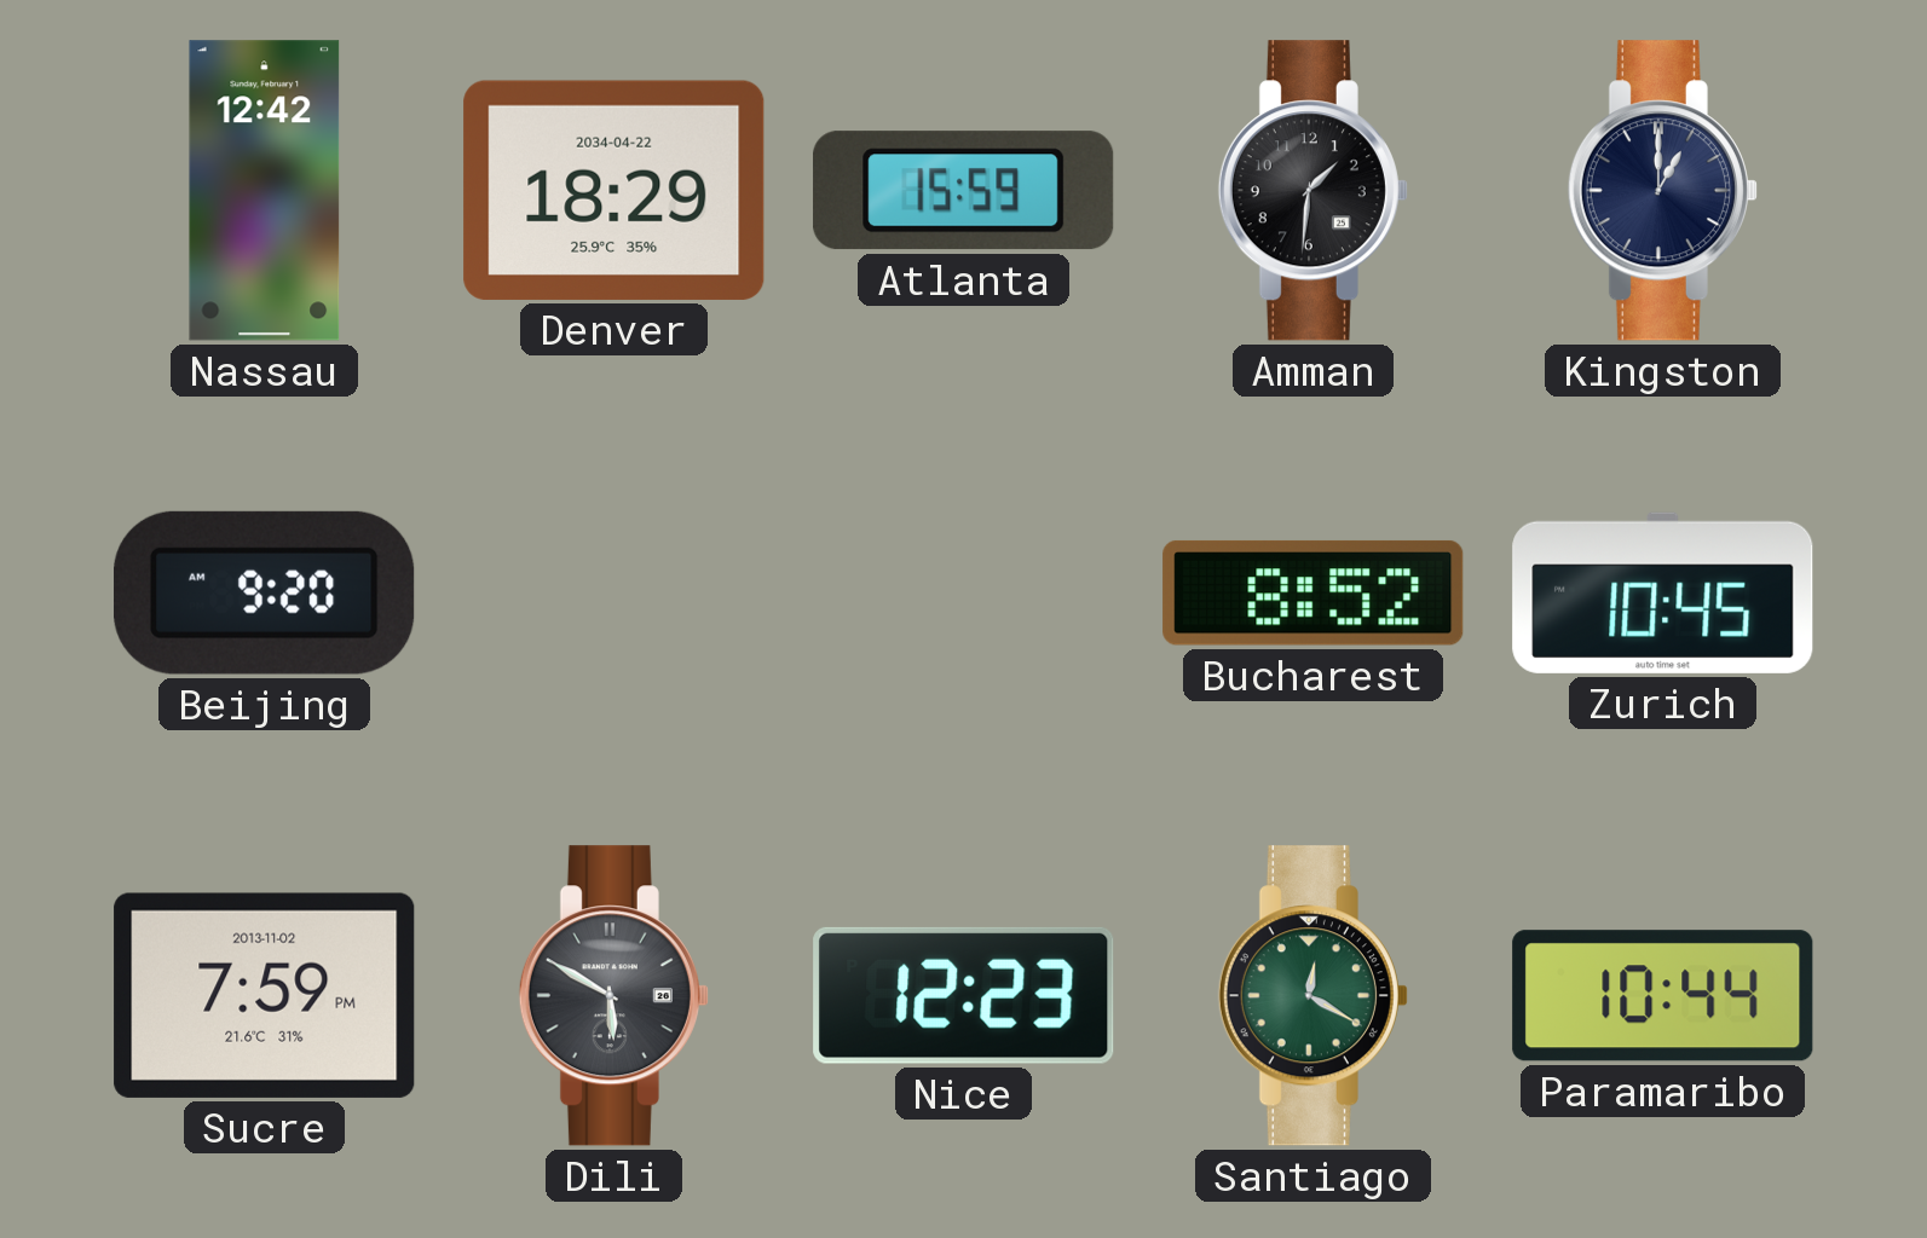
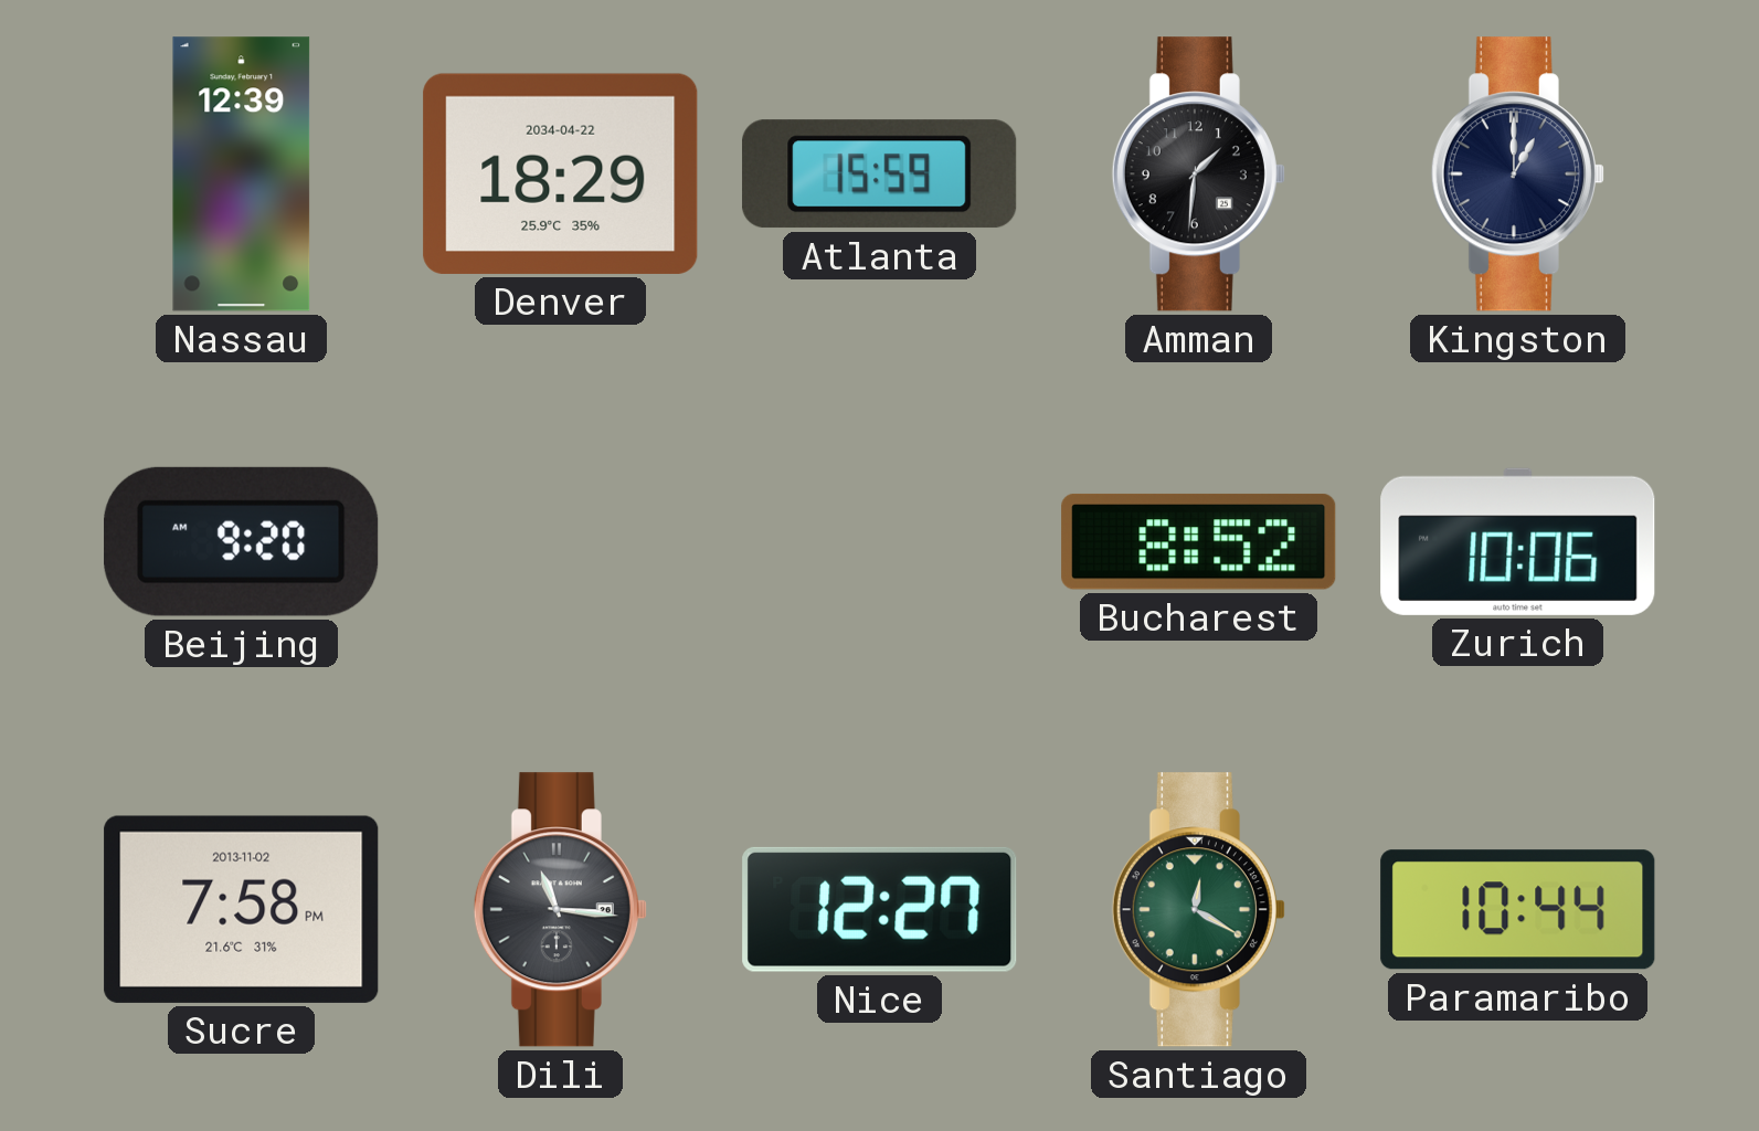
Nassau: 12:42 -> 12:39
Zurich: 10:45 -> 10:06
Sucre: 7:59 -> 7:58
Dili: 5:50 -> 11:16
Nice: 12:23 -> 12:27
